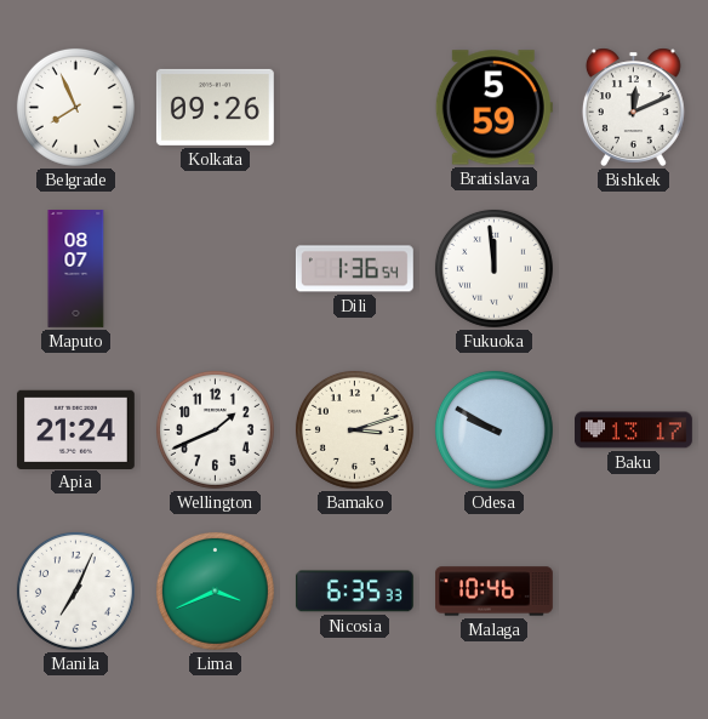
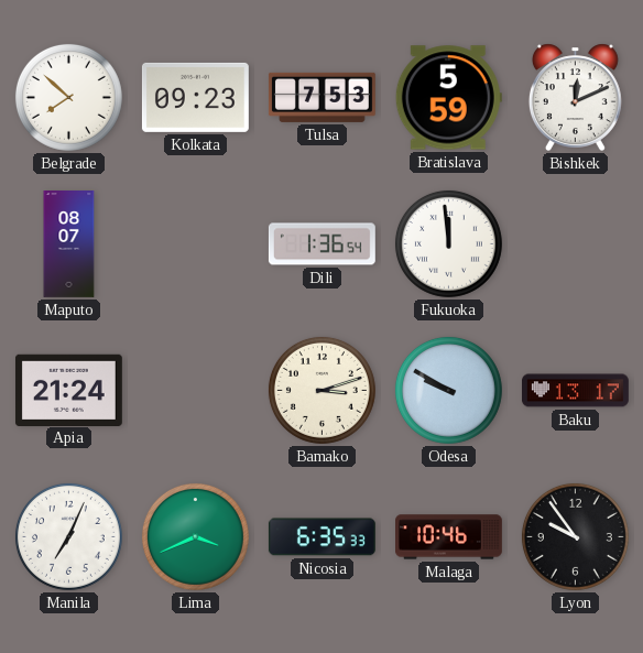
Belgrade: 7:56 -> 7:52
Kolkata: 09:26 -> 09:23
Tulsa: none -> 7:53
Wellington: 1:41 -> none
Lyon: none -> 9:54
